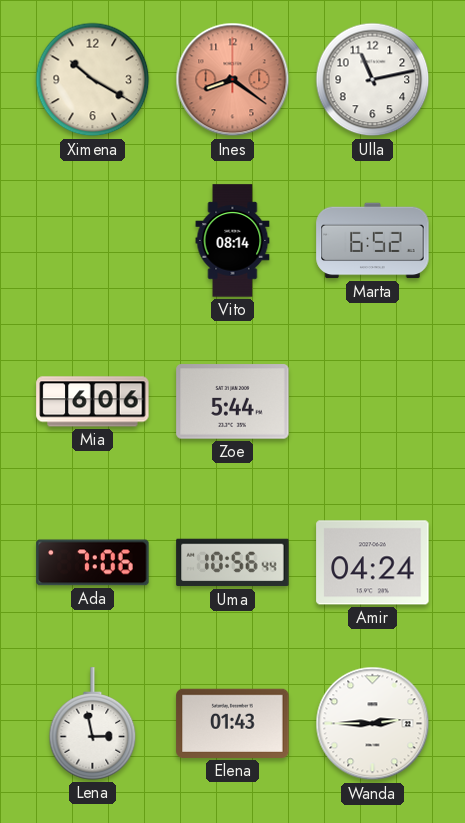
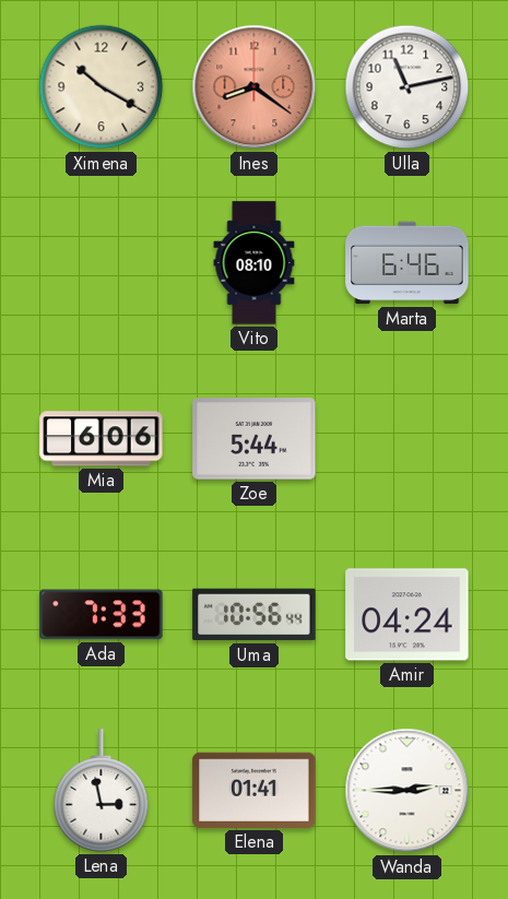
Vito: 08:14 -> 08:10
Marta: 6:52 -> 6:46
Ada: 7:06 -> 7:33
Elena: 01:43 -> 01:41
